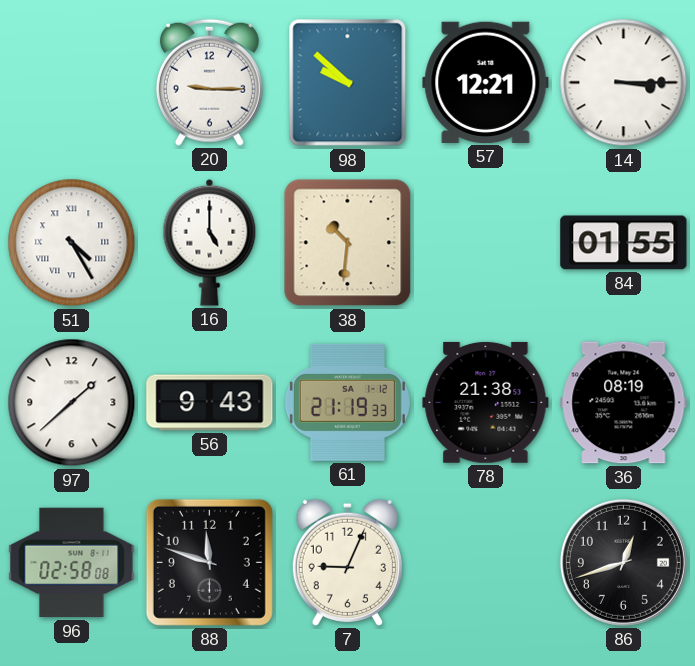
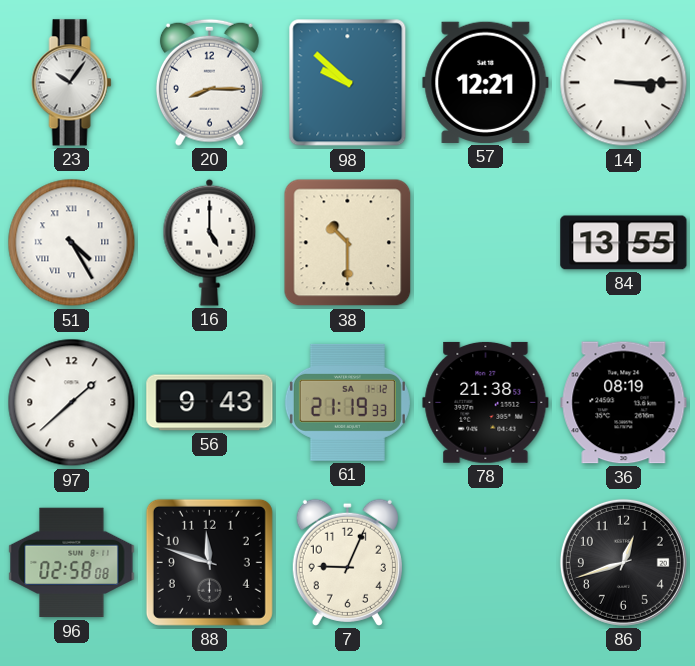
23: none -> 10:06
20: 9:15 -> 8:15
38: 10:31 -> 10:30
84: 01:55 -> 13:55
